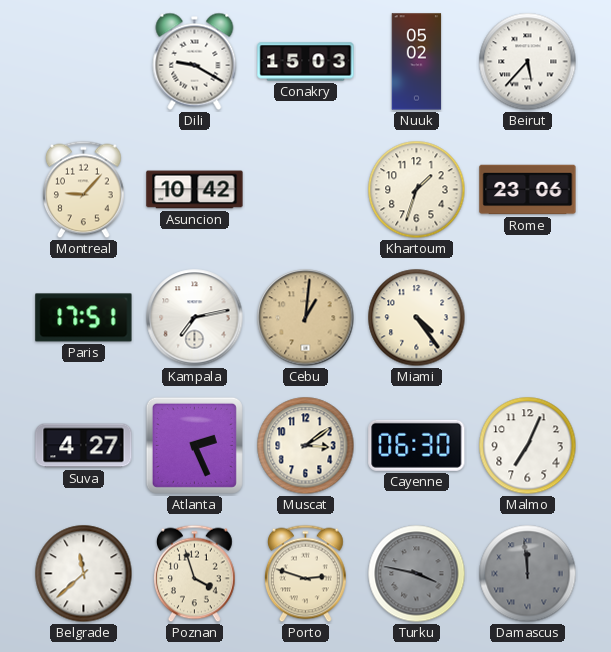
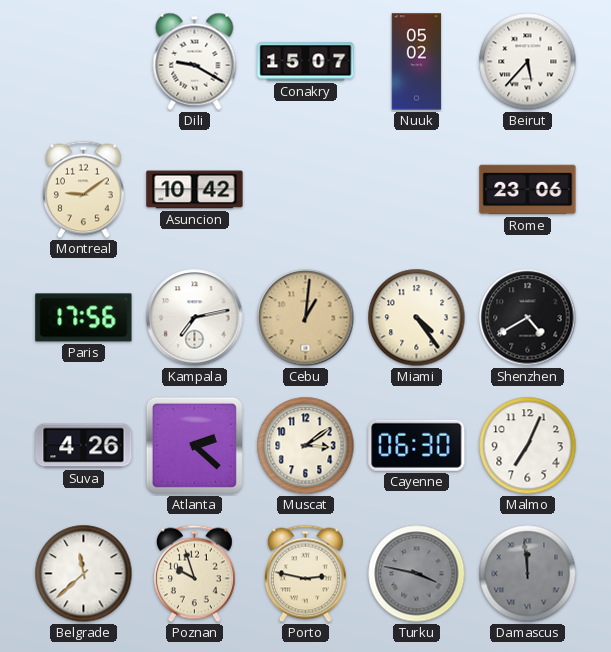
Conakry: 15:03 -> 15:07
Montreal: 9:07 -> 9:09
Khartoum: 1:33 -> none
Paris: 17:51 -> 17:56
Shenzhen: none -> 4:40
Suva: 4:27 -> 4:26
Atlanta: 2:26 -> 2:22
Poznan: 3:57 -> 9:57
Porto: 2:48 -> 2:47
